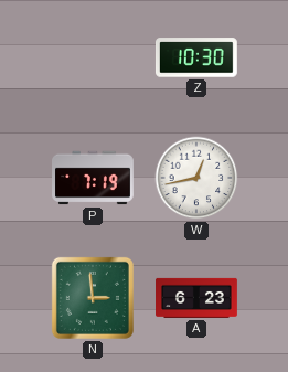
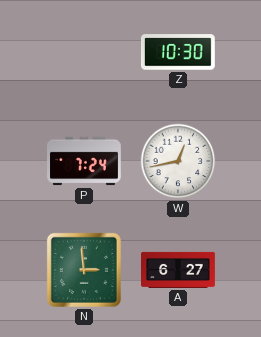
P: 7:19 -> 7:24
A: 6:23 -> 6:27
